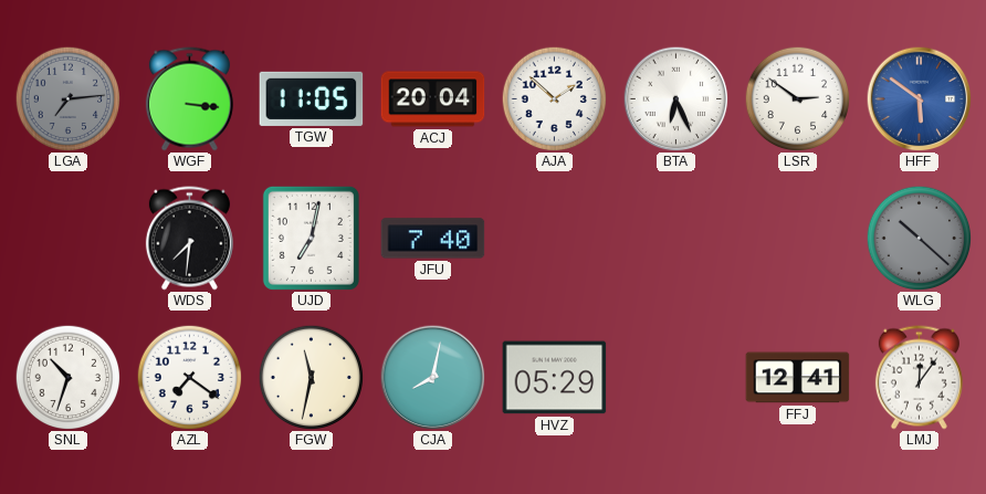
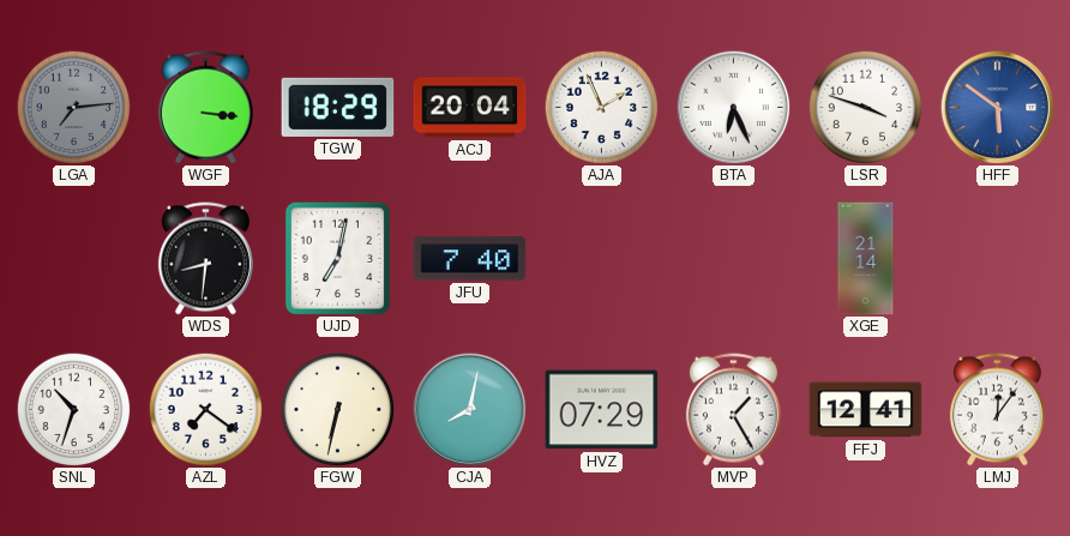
TGW: 11:05 -> 18:29
AJA: 1:52 -> 1:56
LSR: 2:51 -> 3:48
WDS: 7:31 -> 8:31
XGE: none -> 21:14
WLG: 10:22 -> none
FGW: 11:32 -> 6:32
HVZ: 05:29 -> 07:29
MVP: none -> 1:25
